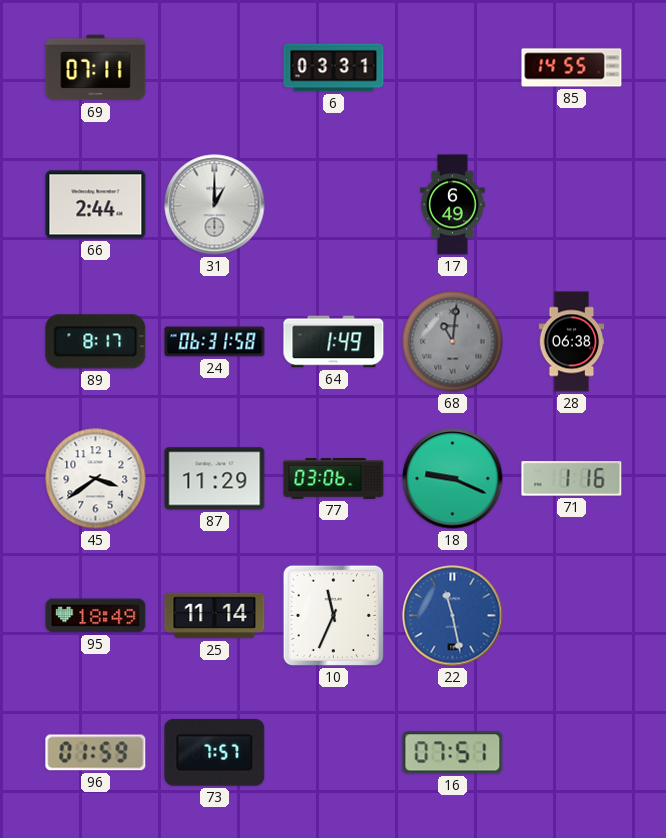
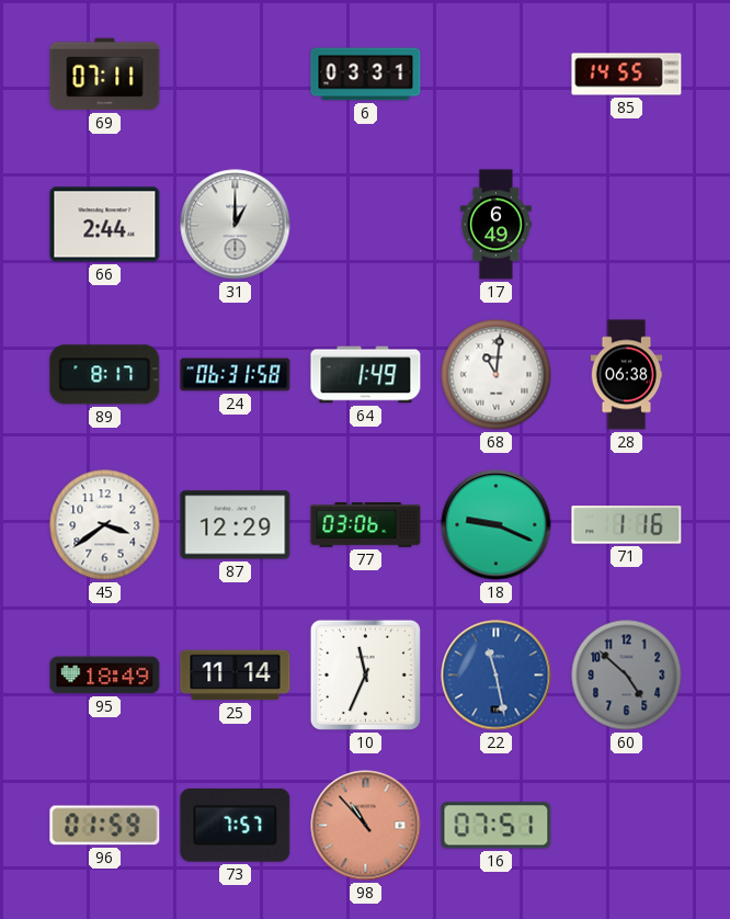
68 dial: grey -> white
87: 11:29 -> 12:29
60: none -> 4:52
98: none -> 10:53
